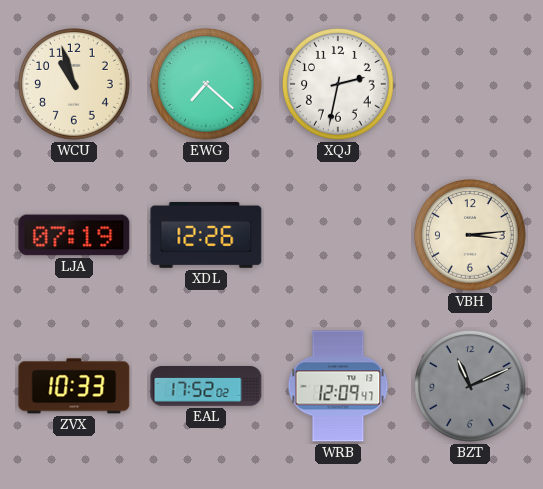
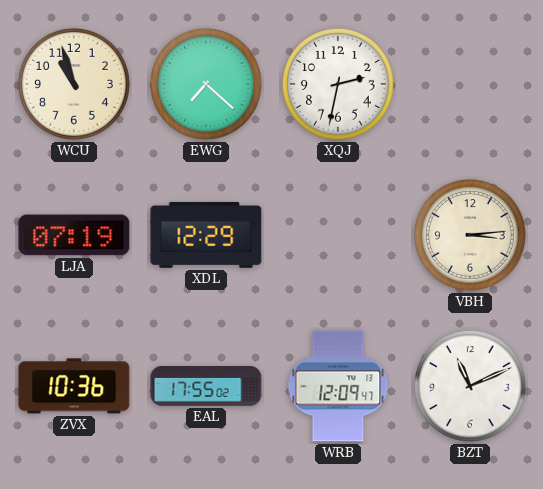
XDL: 12:26 -> 12:29
ZVX: 10:33 -> 10:36
EAL: 17:52 -> 17:55
BZT dial: grey -> white
